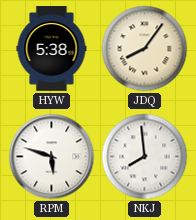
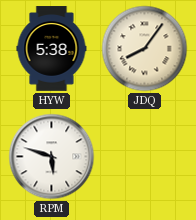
NKJ: 7:59 -> none
